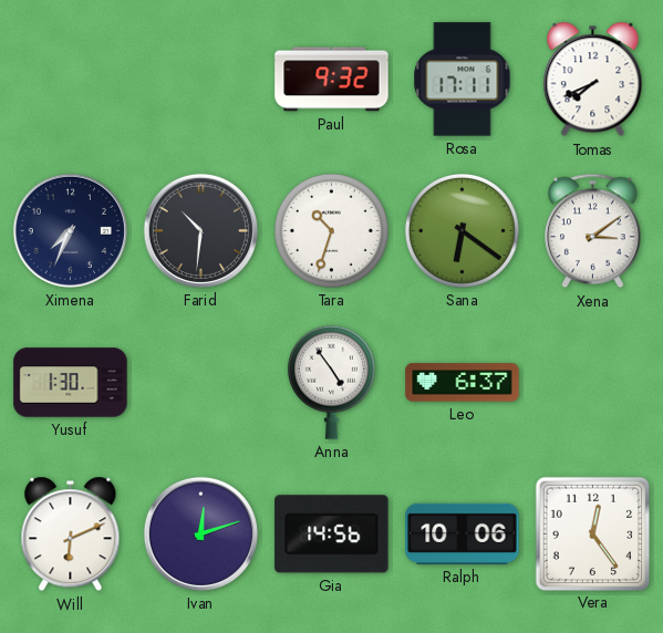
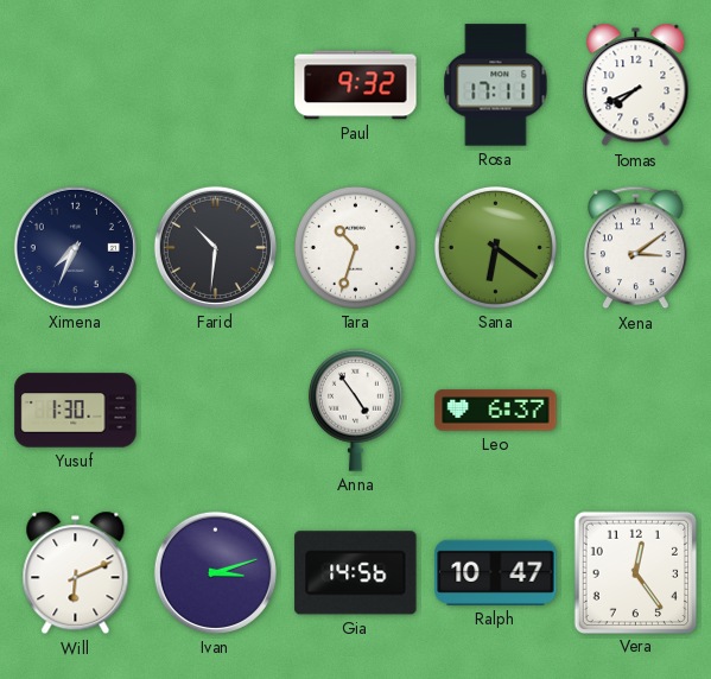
Ivan: 12:12 -> 3:12
Ralph: 10:06 -> 10:47
